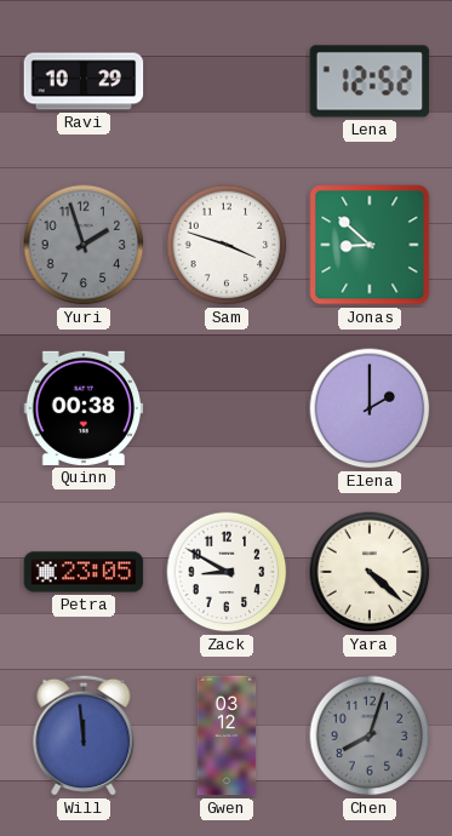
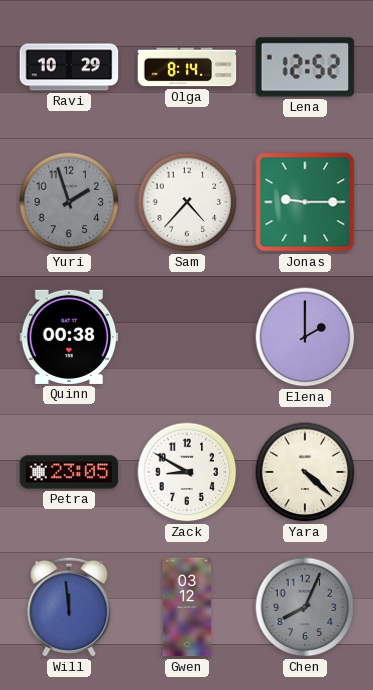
Olga: none -> 8:14
Sam: 3:48 -> 4:37
Jonas: 8:52 -> 9:15
Chen: 8:03 -> 8:04
